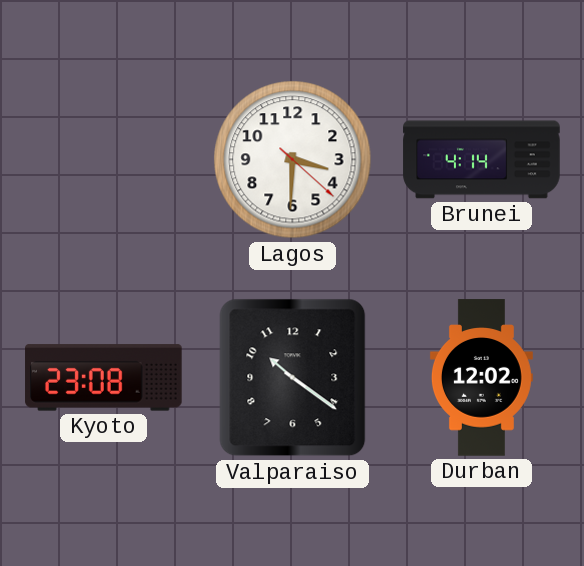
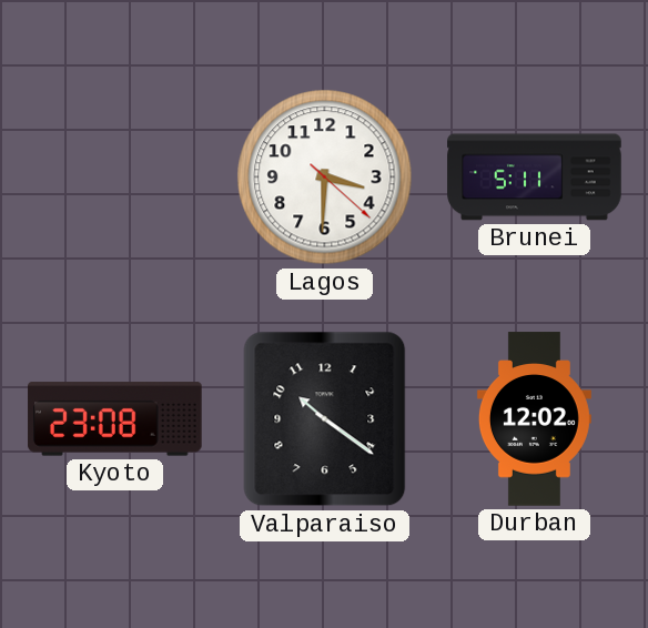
Brunei: 4:14 -> 5:11
